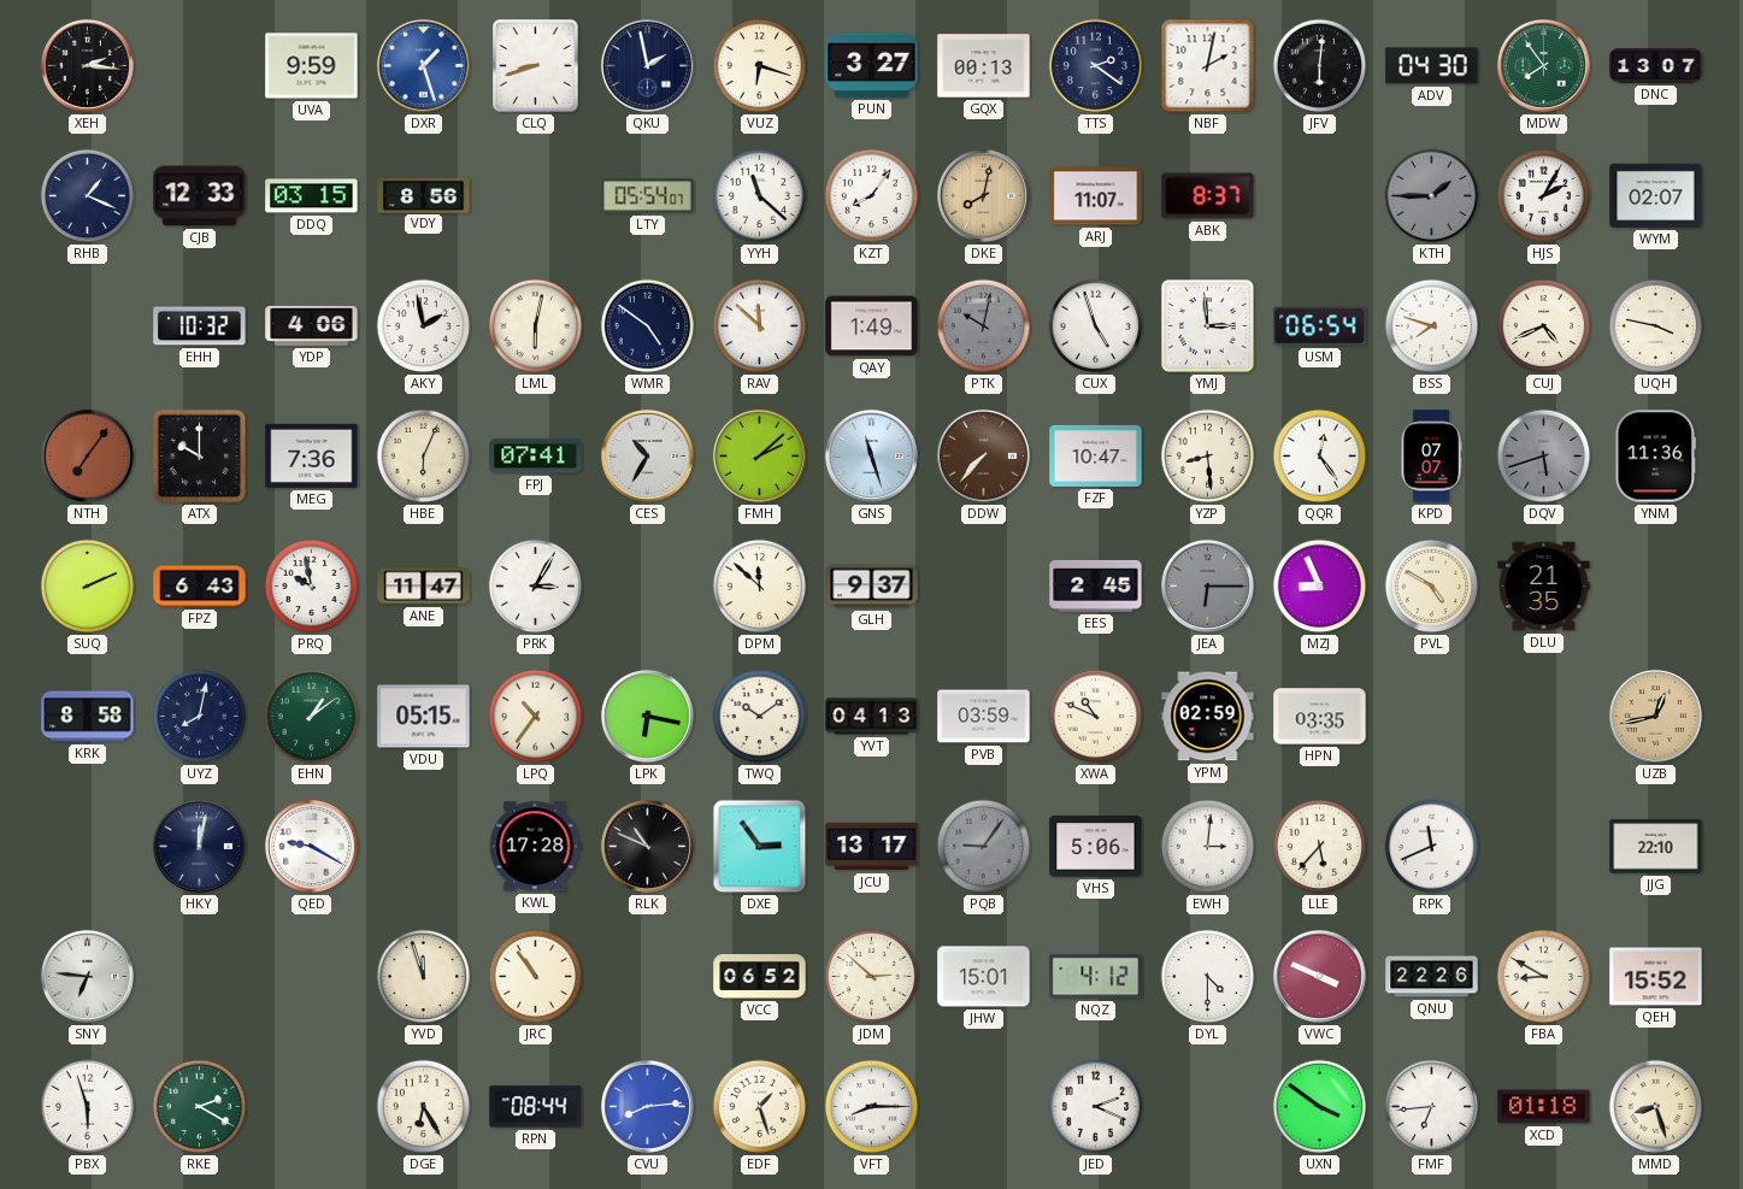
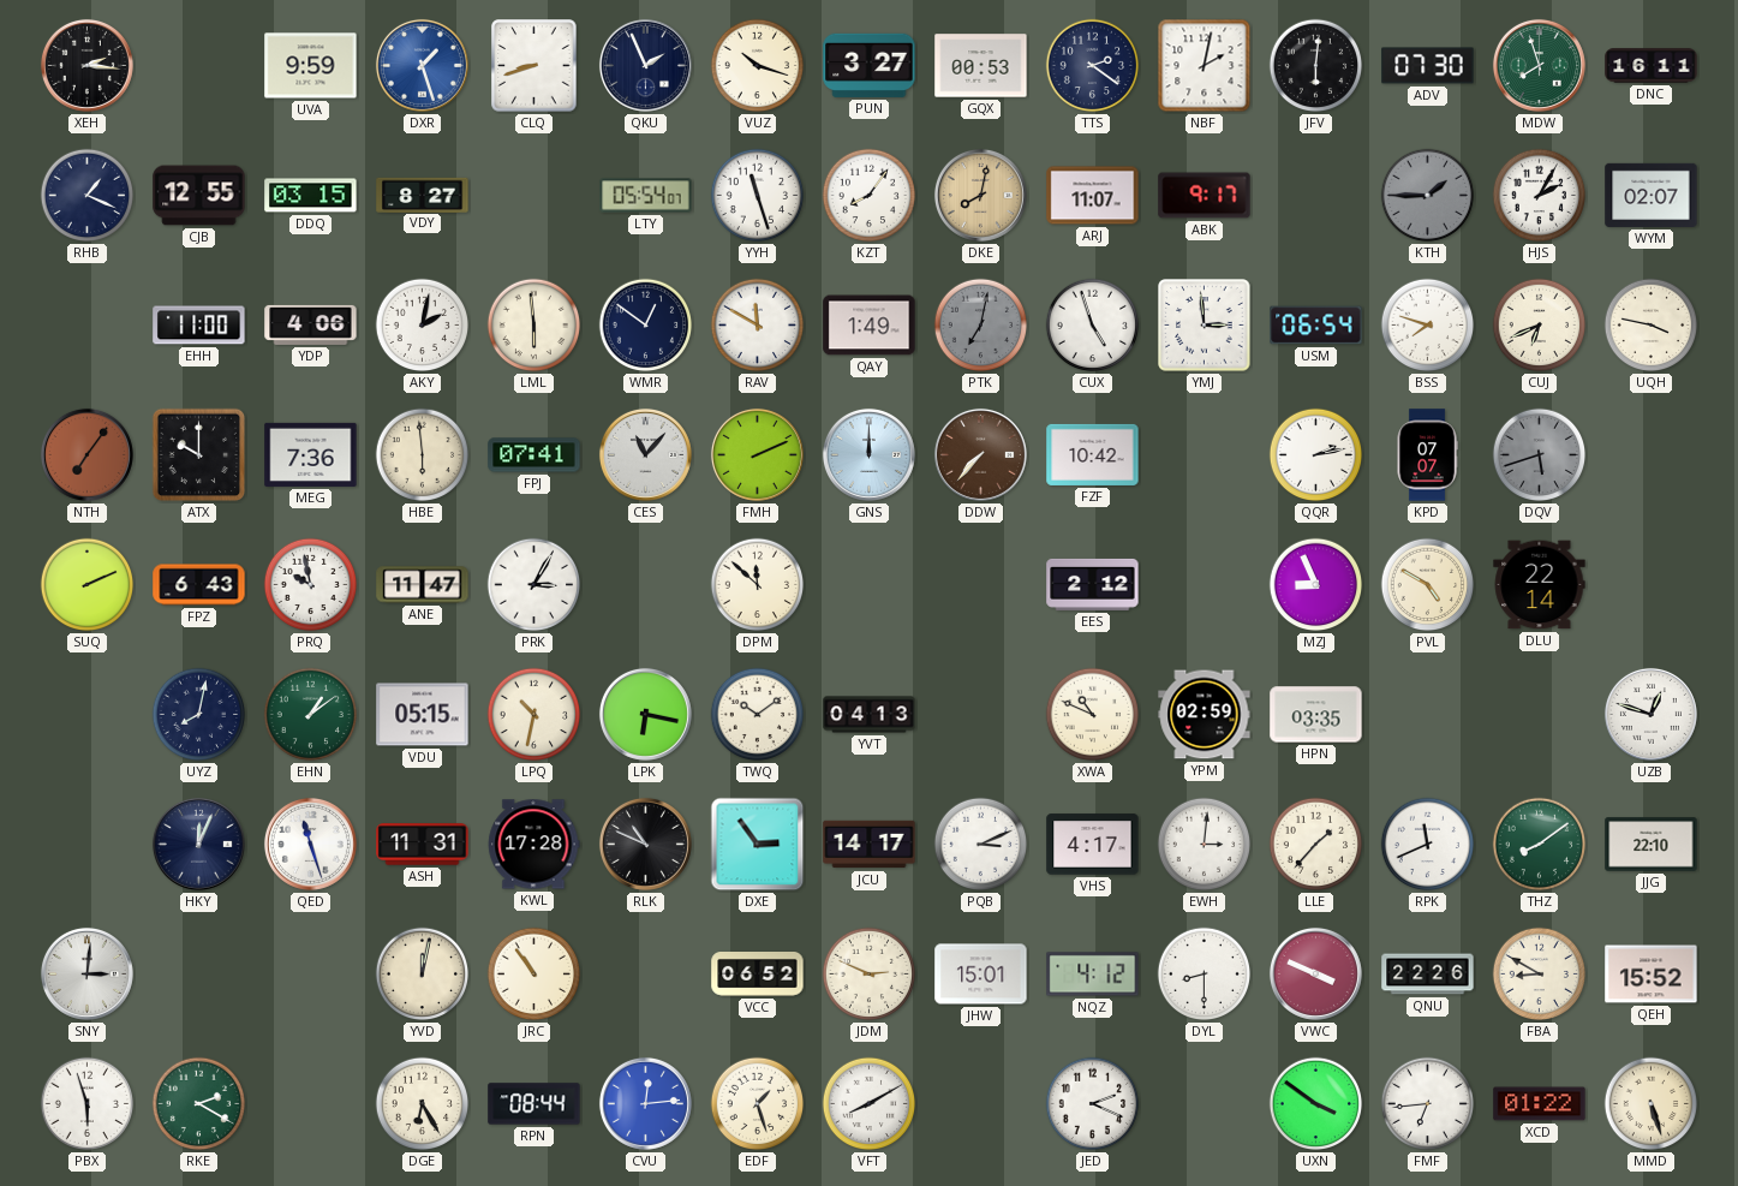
QKU: 1:58 -> 1:56
VUZ: 6:18 -> 10:18
GQX: 00:13 -> 00:53
ADV: 04:30 -> 07:30
MDW: 7:54 -> 7:57
DNC: 13:07 -> 16:11
CJB: 12:33 -> 12:55
VDY: 8:56 -> 8:27
YYH: 11:22 -> 11:27
ABK: 8:37 -> 9:17
EHH: 10:32 -> 11:00
AKY: 1:58 -> 2:02
LML: 6:02 -> 5:59
WMR: 4:51 -> 12:51
RAV: 11:52 -> 11:50
PTK: 10:02 -> 7:02
CUJ: 4:41 -> 6:41
HBE: 6:04 -> 5:59
CES: 10:35 -> 11:07
FMH: 2:08 -> 2:11
GNS: 11:27 -> 12:00
FZF: 10:47 -> 10:42
YZP: 8:29 -> none
QQR: 12:24 -> 2:13
YNM: 11:36 -> none
GLH: 9:37 -> none
EES: 2:45 -> 2:12
JEA: 6:15 -> none
DLU: 21:35 -> 22:14
KRK: 8:58 -> none
LPQ: 10:36 -> 10:32
PVB: 03:59 -> none
UZB: 12:43 -> 12:48
UZB dial: champagne -> white
HKY: 12:02 -> 12:04
QED: 9:20 -> 11:27
ASH: none -> 11:31
JCU: 13:17 -> 14:17
PQB: 9:06 -> 3:11
PQB dial: grey -> white
VHS: 5:06 -> 4:17
LLE: 5:37 -> 1:37
THZ: none -> 8:09
SNY: 6:46 -> 3:01
YVD: 11:57 -> 12:02
JDM: 2:52 -> 2:49
DYL: 4:30 -> 8:30
CVU: 8:14 -> 12:14
VFT: 8:15 -> 8:10
XCD: 01:18 -> 01:22
MMD: 8:27 -> 5:27
